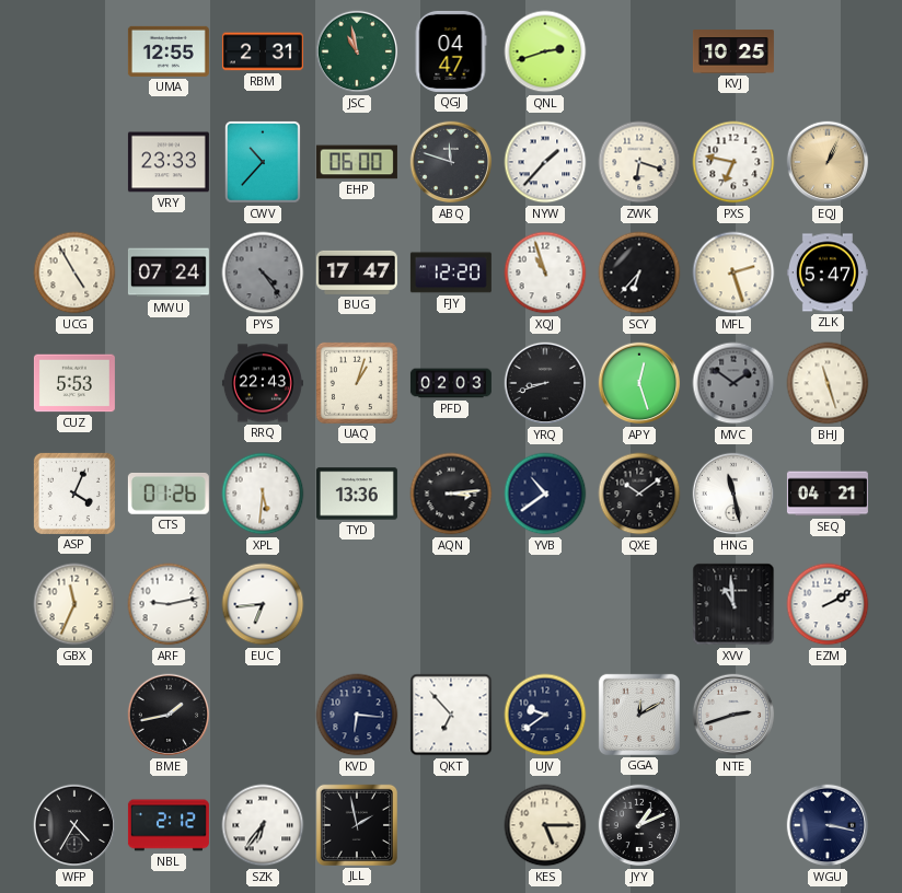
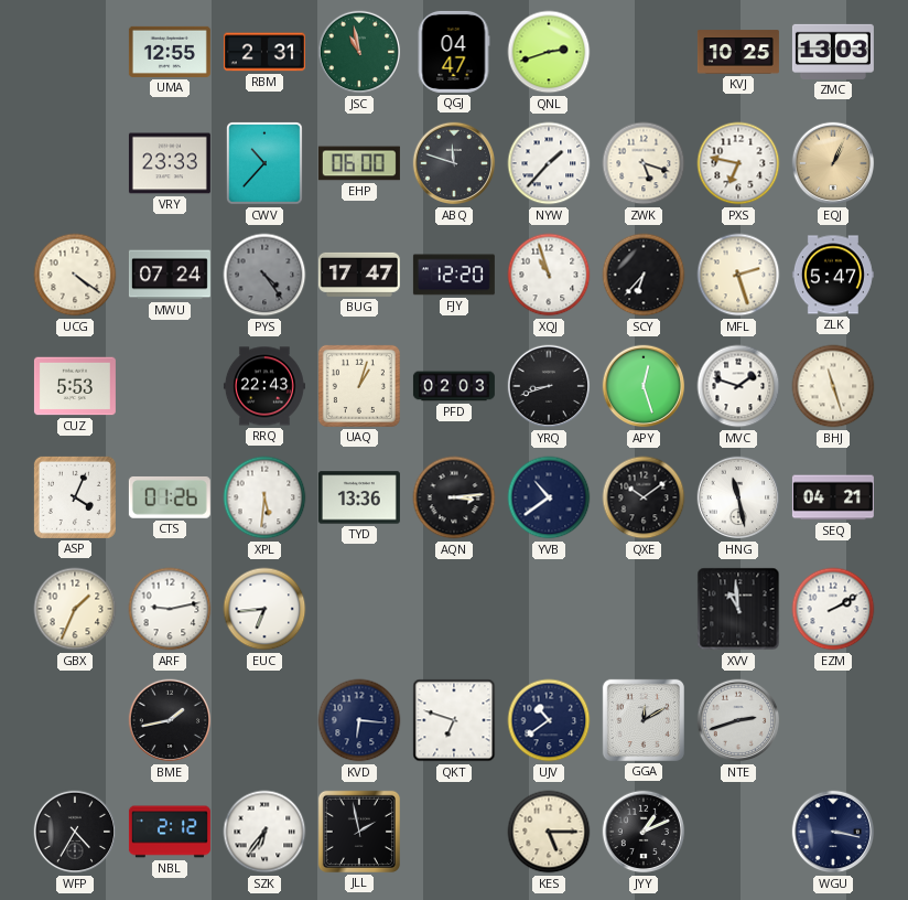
ZMC: none -> 13:03
ZWK: 6:18 -> 5:18
UCG: 4:55 -> 4:21
MVC: 1:51 -> 1:48
MVC dial: grey -> white
GBX: 11:34 -> 1:34
QKT: 6:53 -> 6:48
UJV: 9:39 -> 10:39
